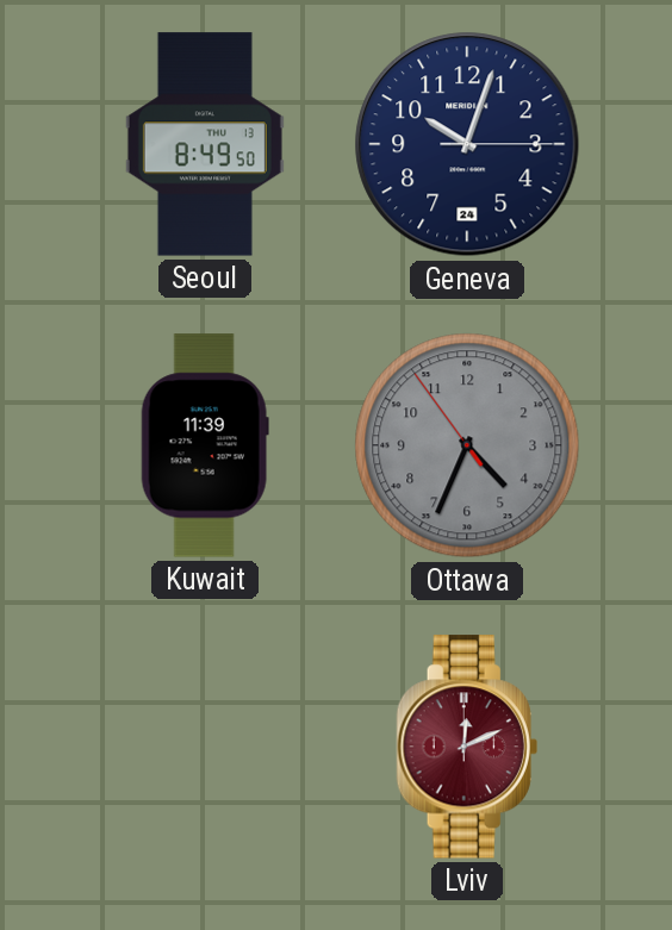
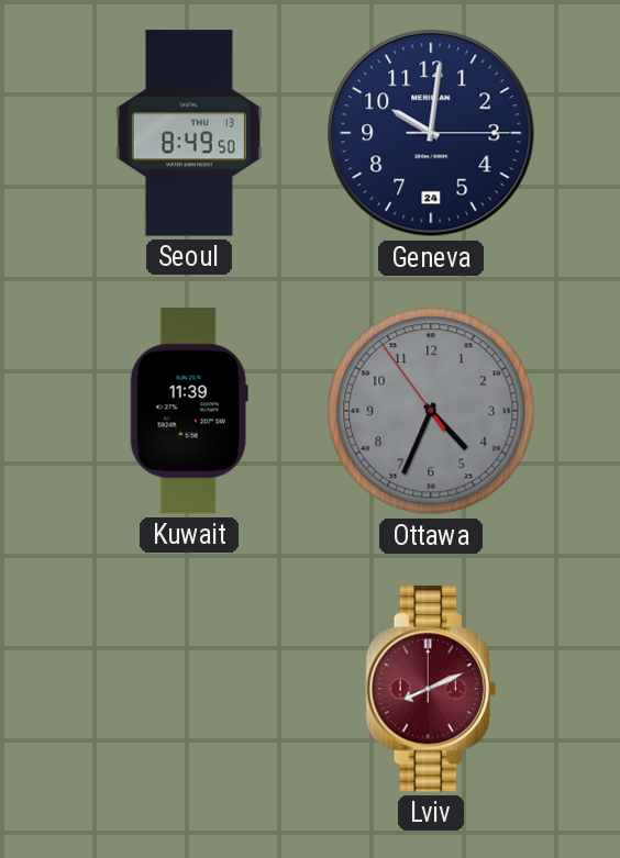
Geneva: 10:03 -> 10:01
Lviv: 12:11 -> 8:11
